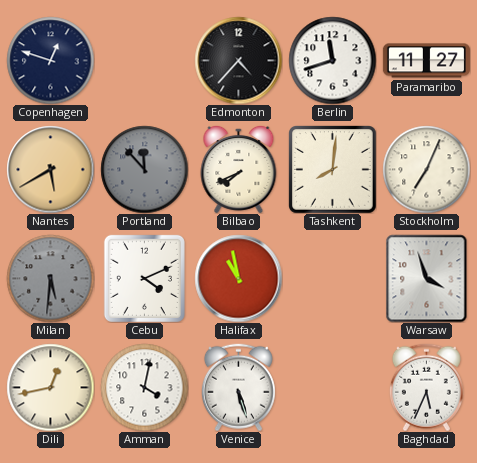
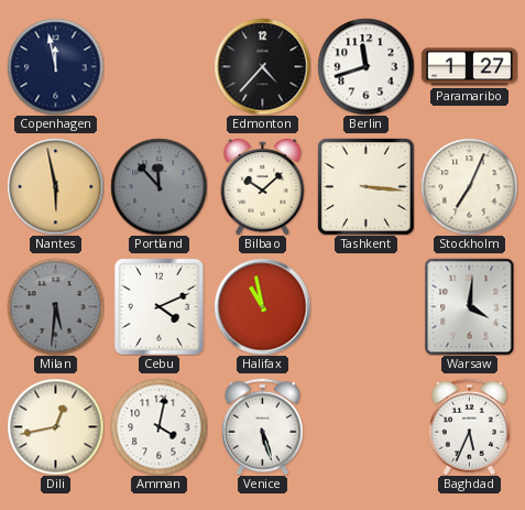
Copenhagen: 12:48 -> 11:58
Paramaribo: 11:27 -> 1:27
Nantes: 5:40 -> 5:58
Bilbao: 7:41 -> 10:08
Tashkent: 8:01 -> 3:16
Warsaw: 3:57 -> 4:01
